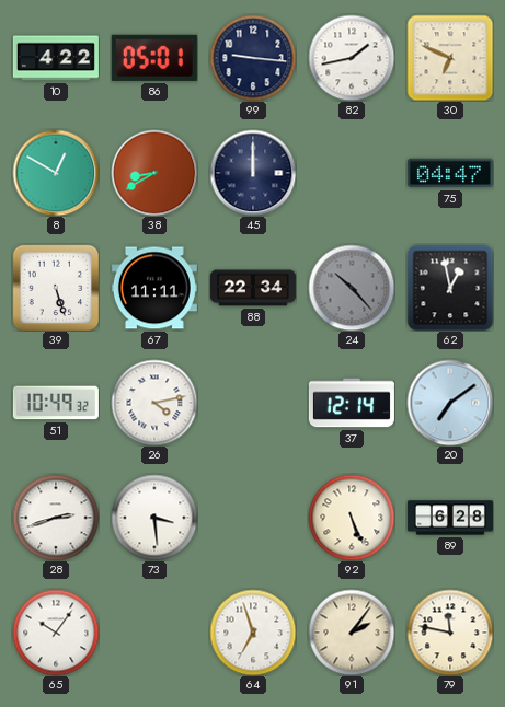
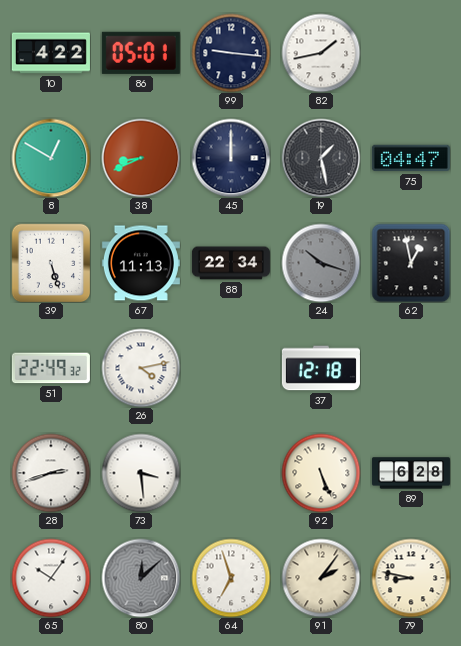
30: 6:49 -> none
38: 8:40 -> 8:41
19: none -> 1:28
67: 11:11 -> 11:13
24: 10:23 -> 10:18
51: 10:49 -> 22:49
37: 12:14 -> 12:18
20: 7:09 -> none
80: none -> 12:08
79: 11:47 -> 8:47
